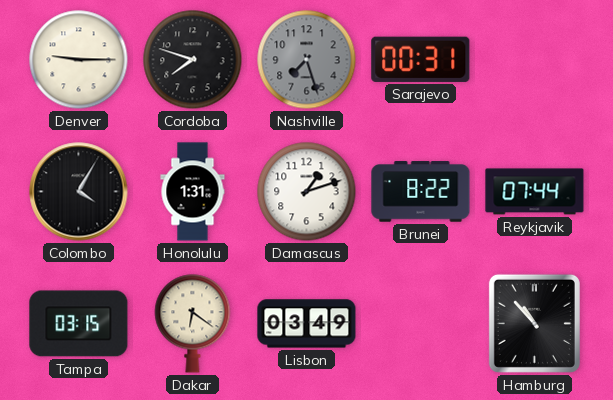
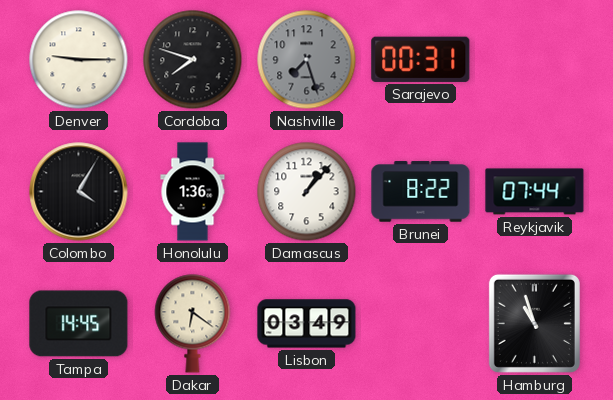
Honolulu: 1:31 -> 1:36
Damascus: 1:12 -> 1:07
Tampa: 03:15 -> 14:45
Hamburg: 10:53 -> 10:57
